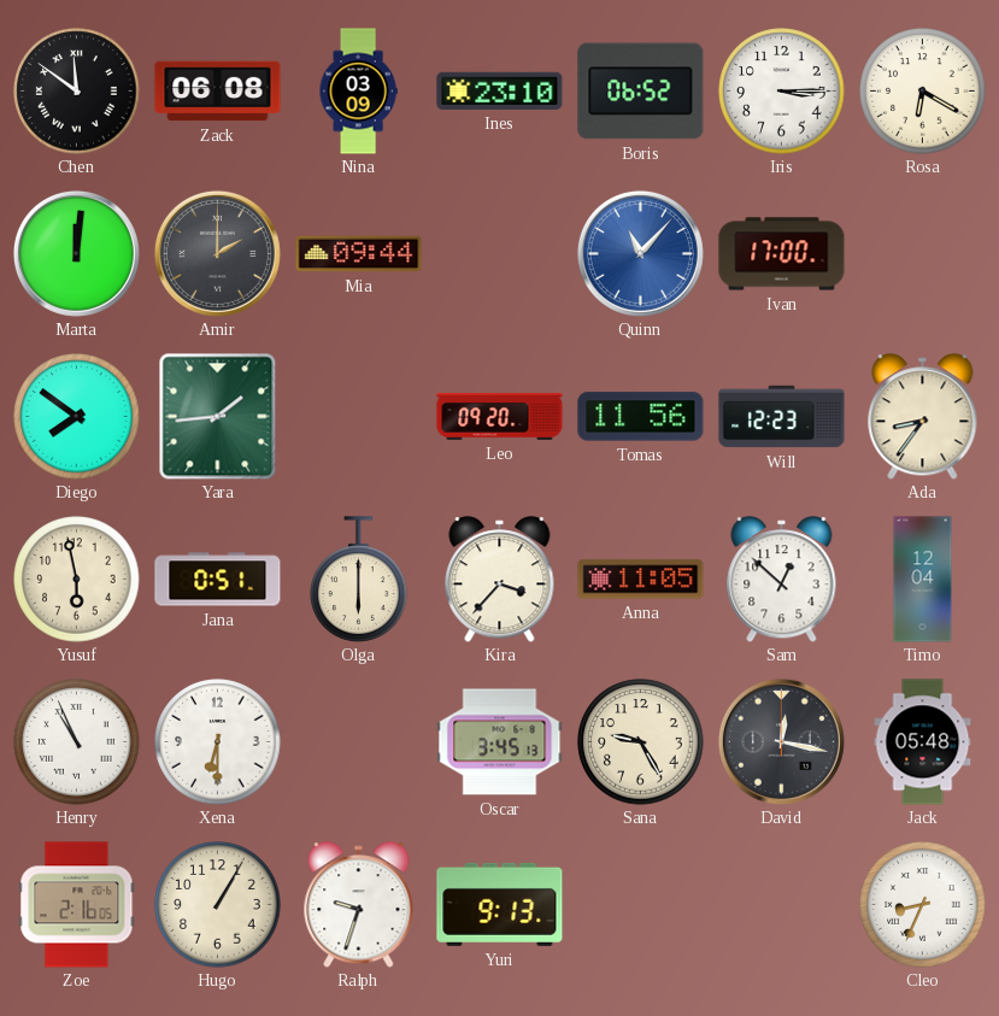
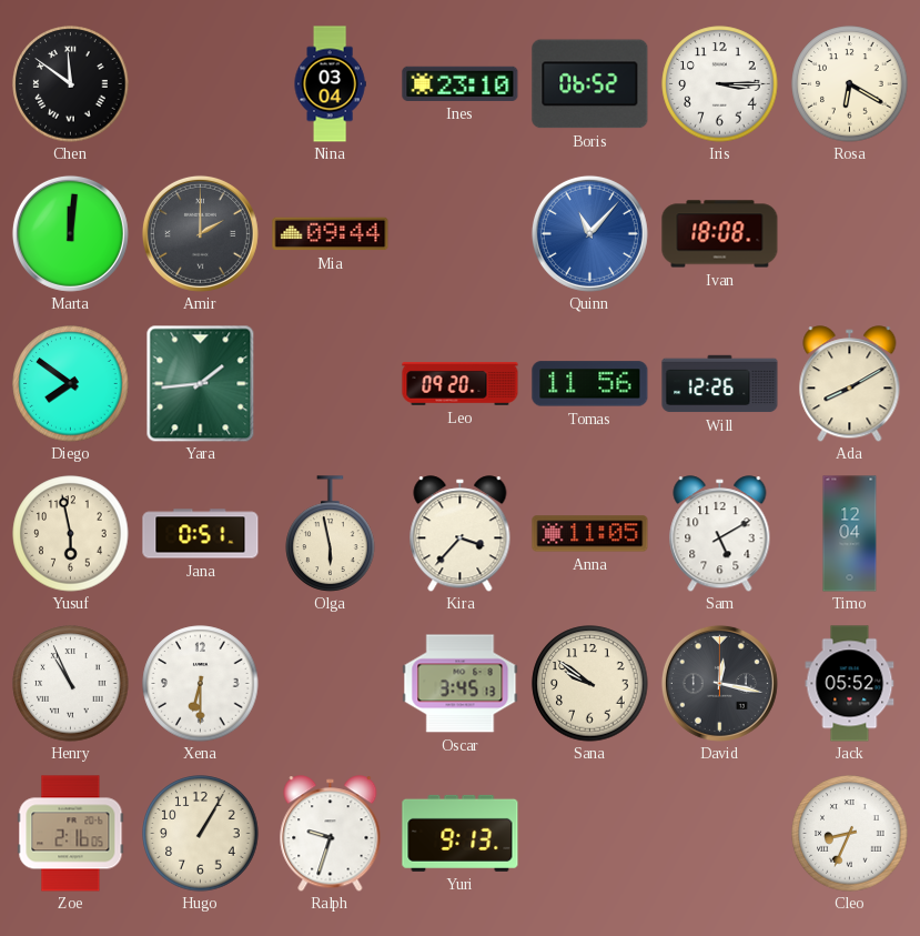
Zack: 06:08 -> none
Nina: 03:09 -> 03:04
Ivan: 17:00 -> 18:08
Will: 12:23 -> 12:26
Ada: 8:36 -> 8:10
Olga: 6:00 -> 5:58
Sam: 12:52 -> 5:10
Sana: 9:25 -> 9:51
Jack: 05:48 -> 05:52
